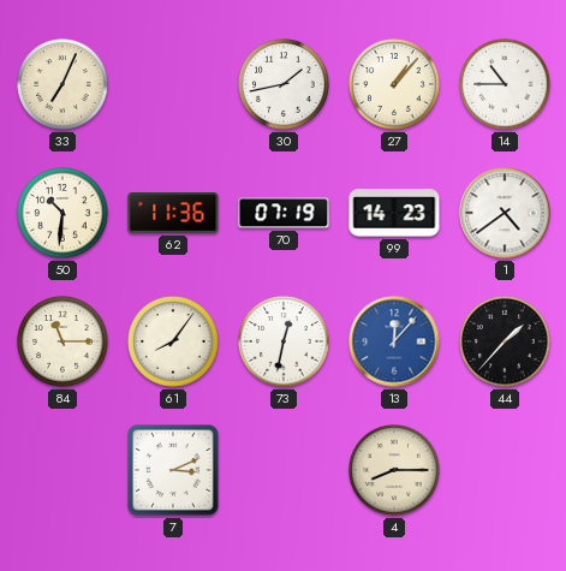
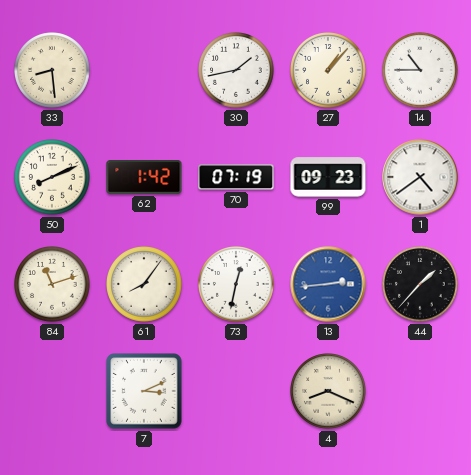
33: 7:04 -> 8:29
50: 10:31 -> 8:11
62: 11:36 -> 1:42
99: 14:23 -> 09:23
84: 11:15 -> 11:12
13: 12:07 -> 2:44
4: 8:15 -> 8:19
